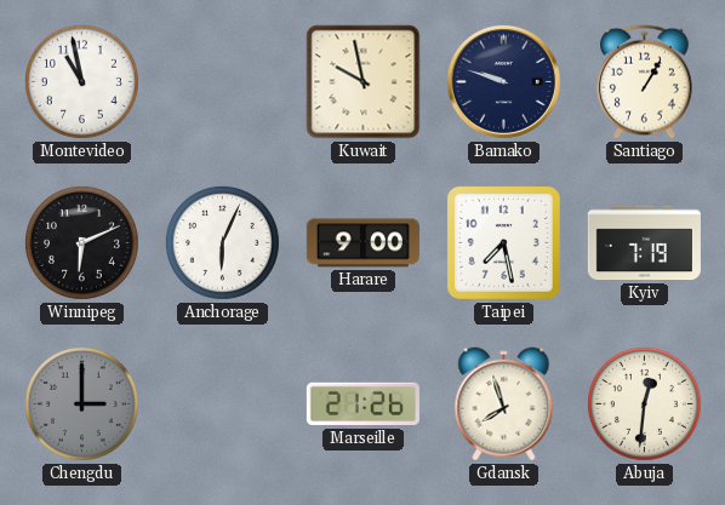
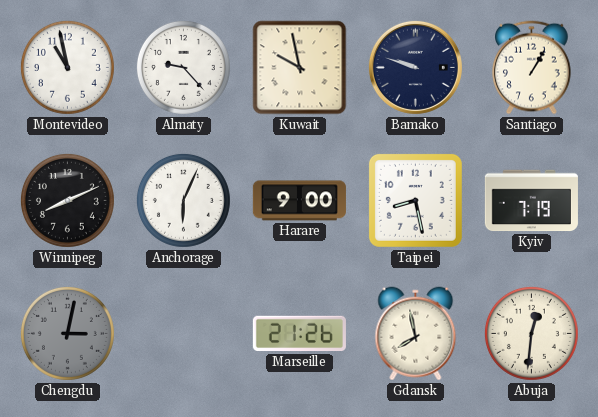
Almaty: none -> 9:23
Winnipeg: 6:11 -> 8:11
Taipei: 7:28 -> 8:28
Chengdu: 3:00 -> 3:02
Gdansk: 7:57 -> 7:58
